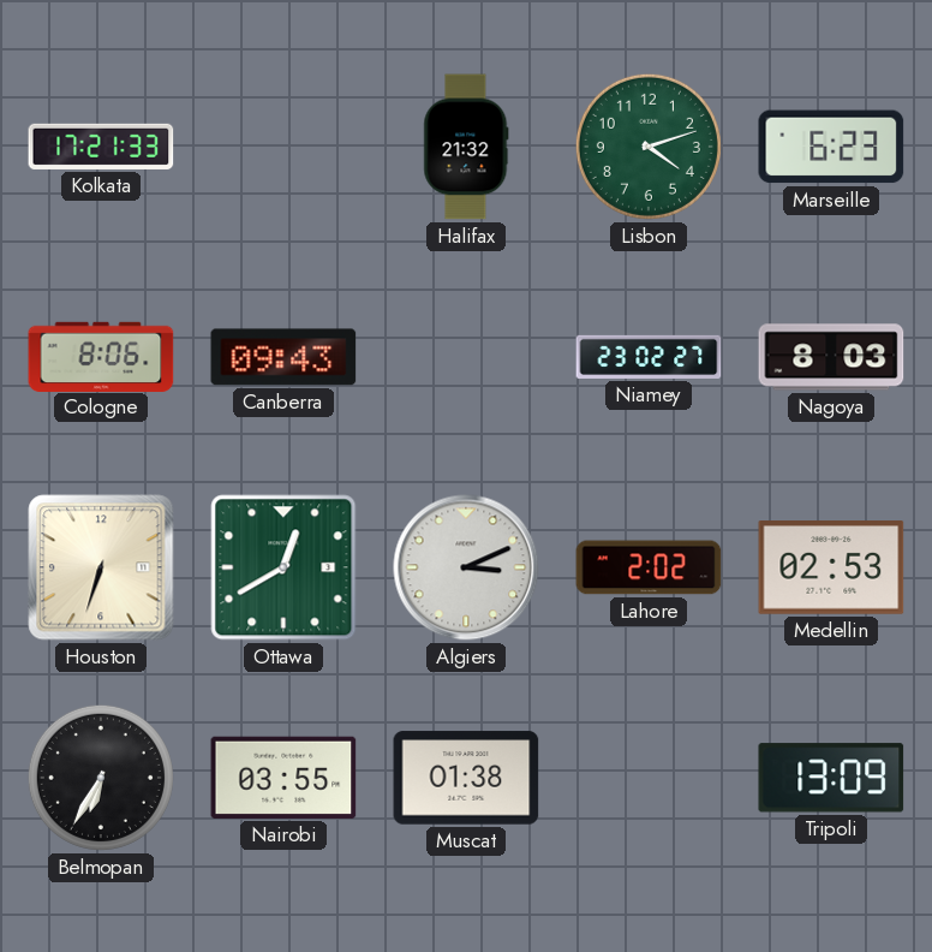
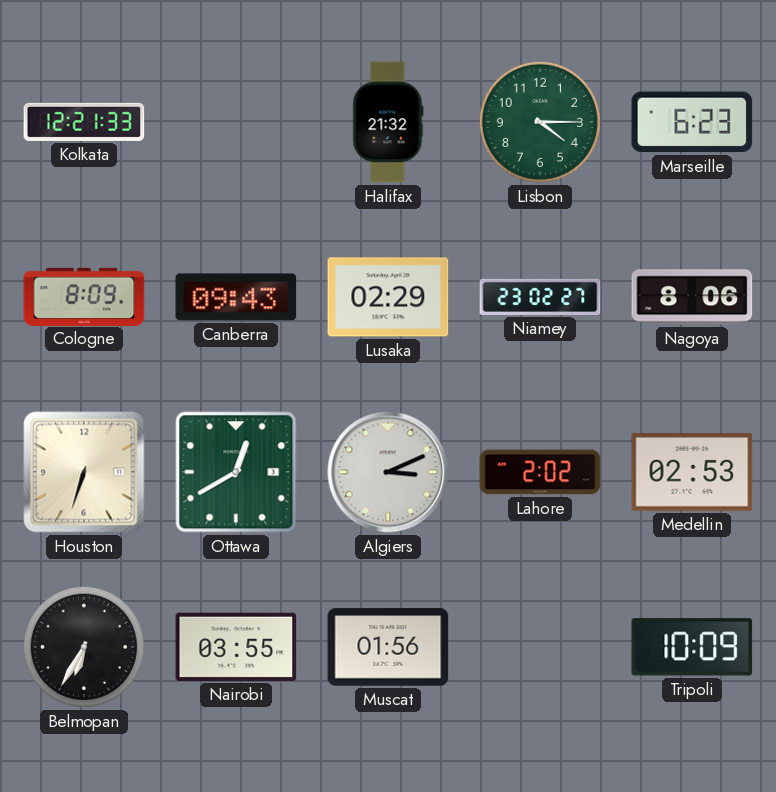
Kolkata: 17:21 -> 12:21
Lisbon: 4:12 -> 4:15
Cologne: 8:06 -> 8:09
Lusaka: none -> 02:29
Nagoya: 8:03 -> 8:06
Muscat: 01:38 -> 01:56
Tripoli: 13:09 -> 10:09
